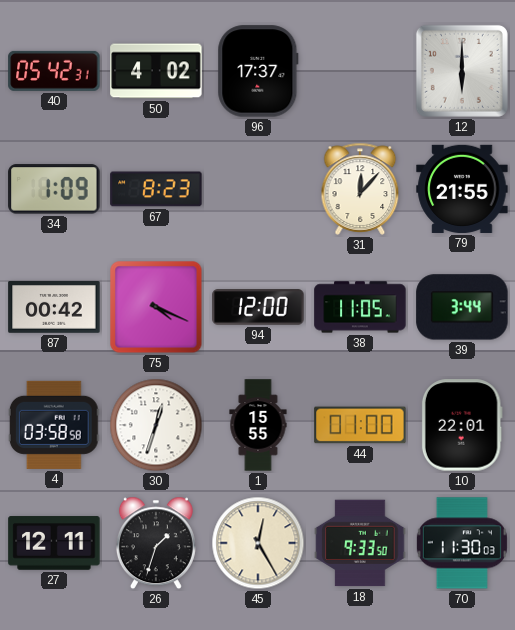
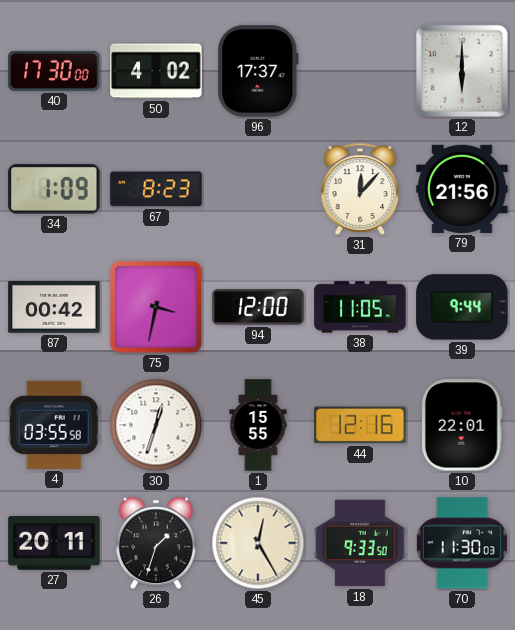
40: 05:42 -> 17:30
79: 21:55 -> 21:56
75: 4:19 -> 3:32
39: 3:44 -> 9:44
4: 03:58 -> 03:55
44: 01:00 -> 12:16
27: 12:11 -> 20:11
